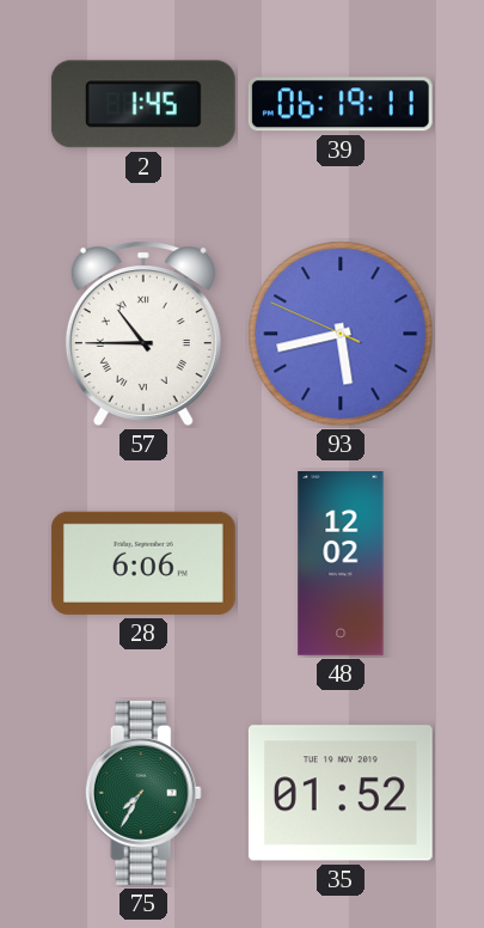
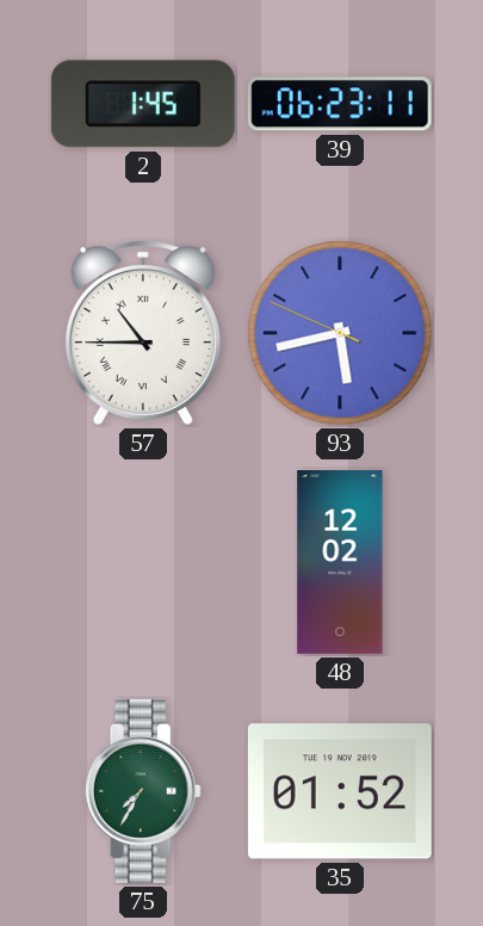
39: 06:19 -> 06:23
28: 6:06 -> none
